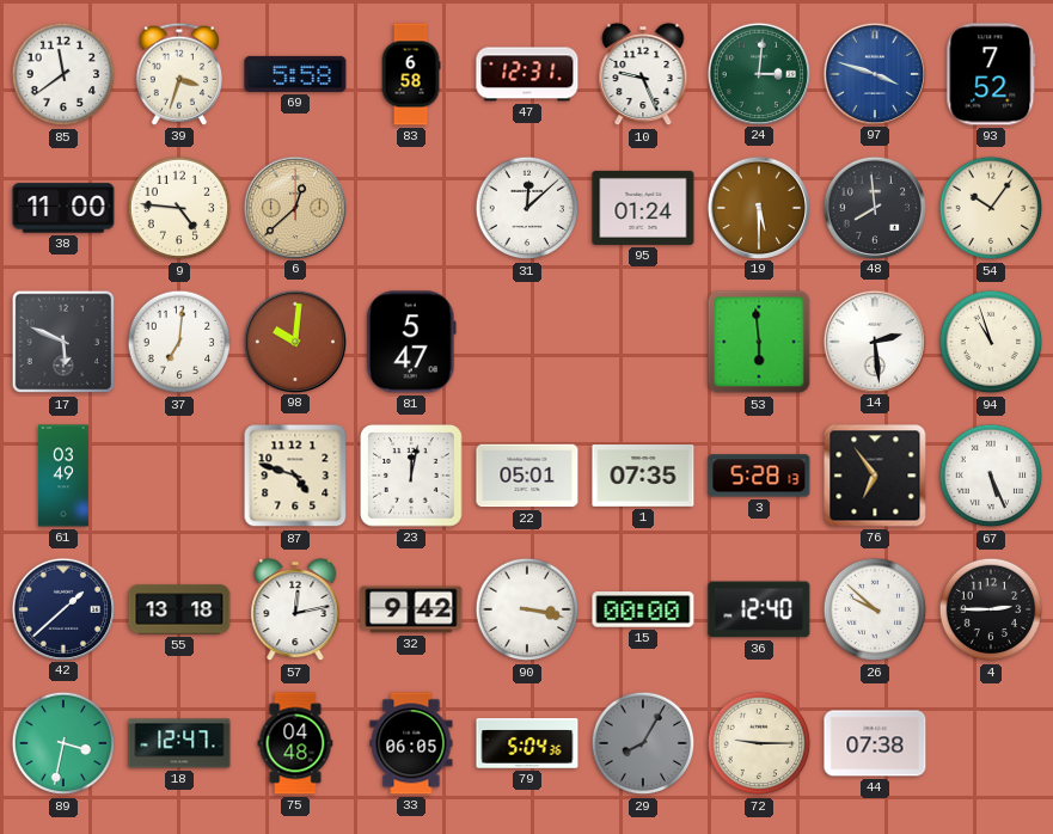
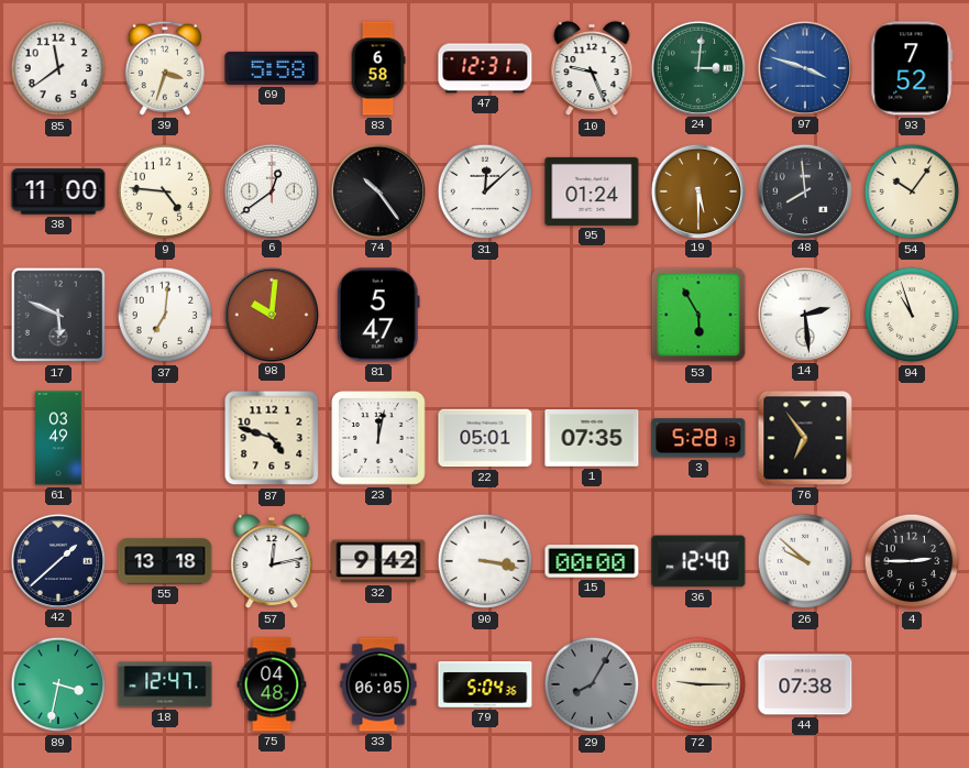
6: 12:38 -> 12:39
6 dial: champagne -> white
74: none -> 10:24
53: 5:59 -> 5:55
67: 5:26 -> none
